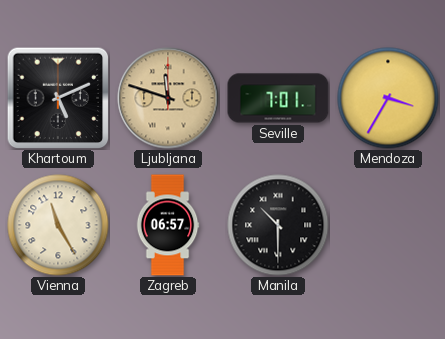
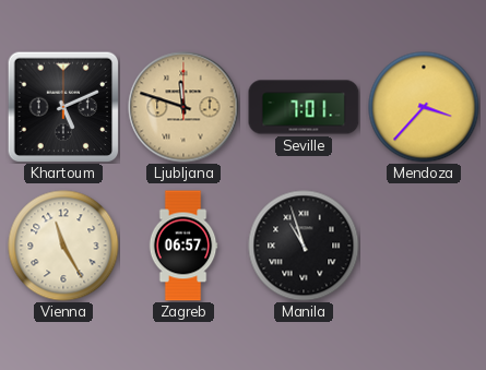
Mendoza: 3:35 -> 3:37
Manila: 10:30 -> 10:57
